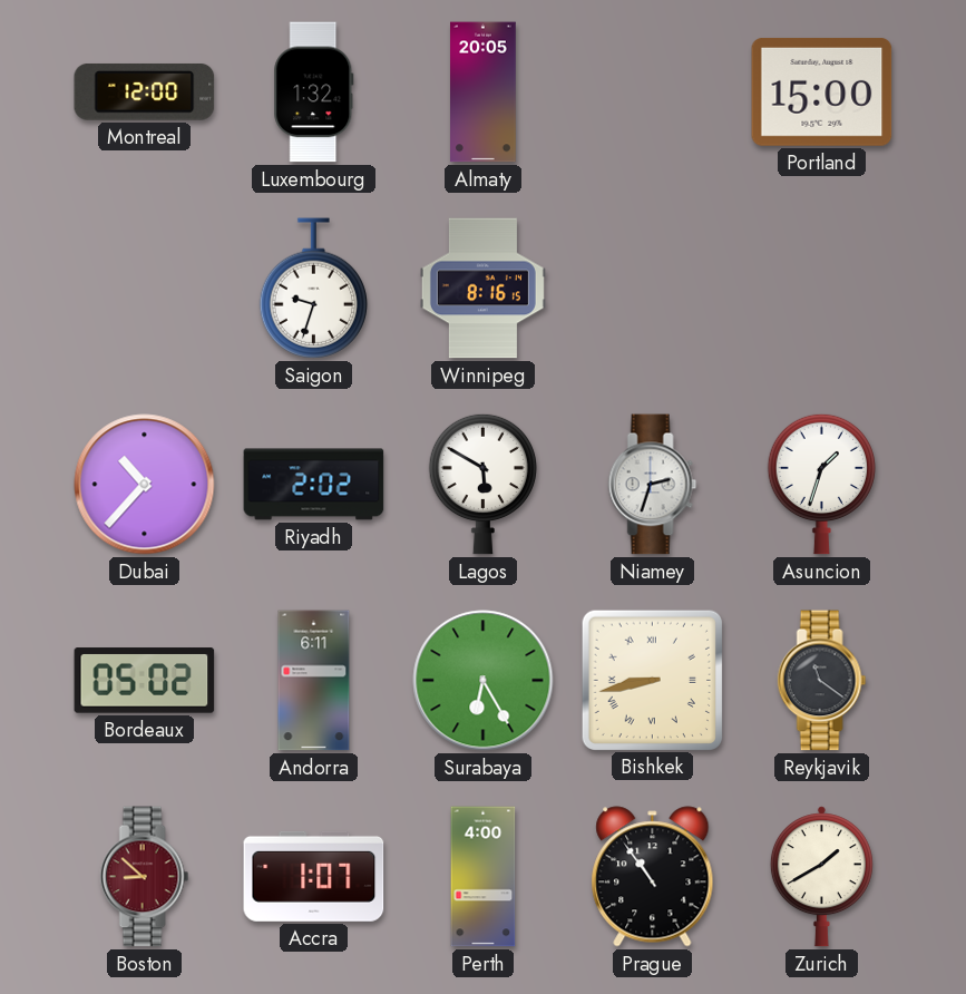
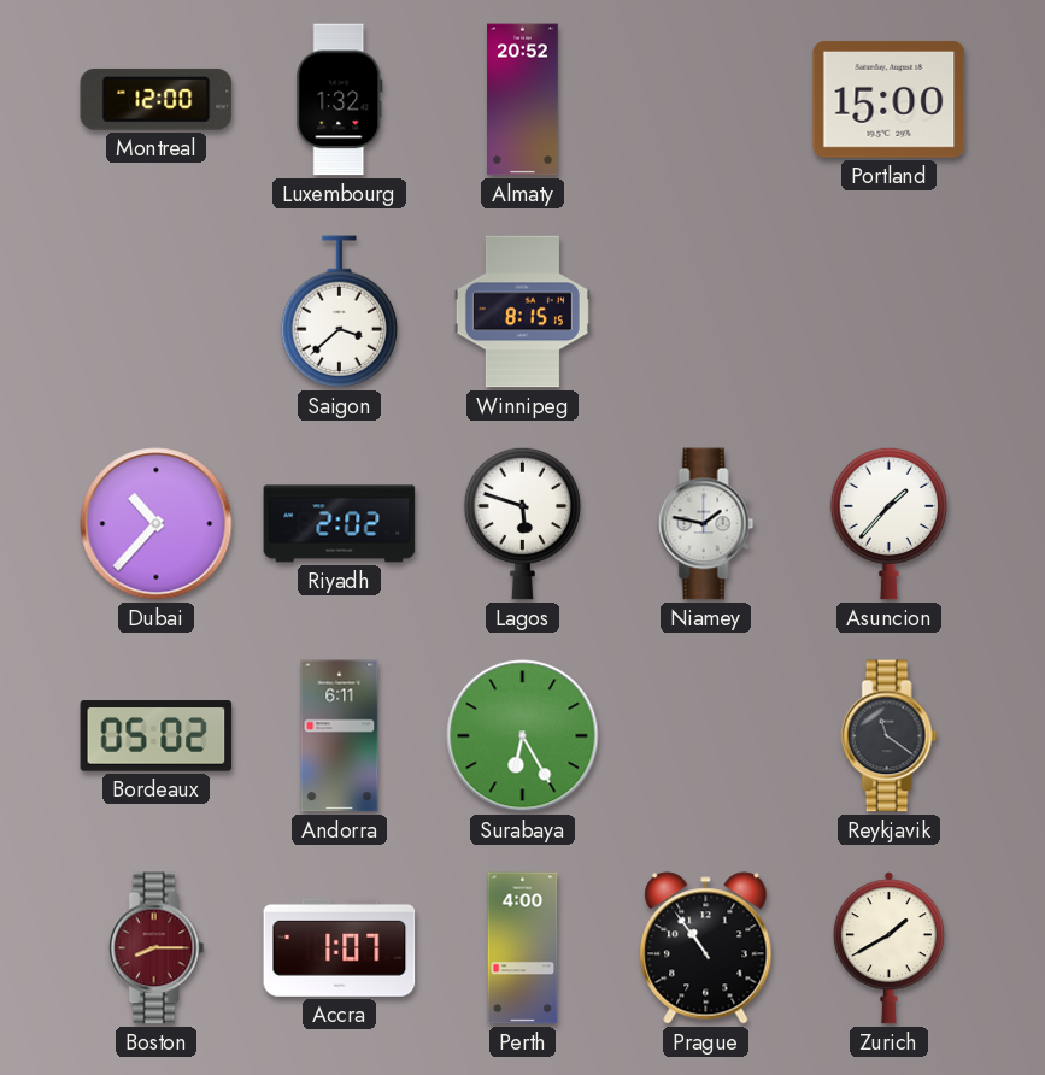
Almaty: 20:05 -> 20:52
Saigon: 9:33 -> 3:38
Winnipeg: 8:16 -> 8:15
Lagos: 5:50 -> 5:48
Niamey: 2:33 -> 1:47
Asuncion: 1:33 -> 1:37
Bishkek: 8:43 -> none
Boston: 8:52 -> 8:15
